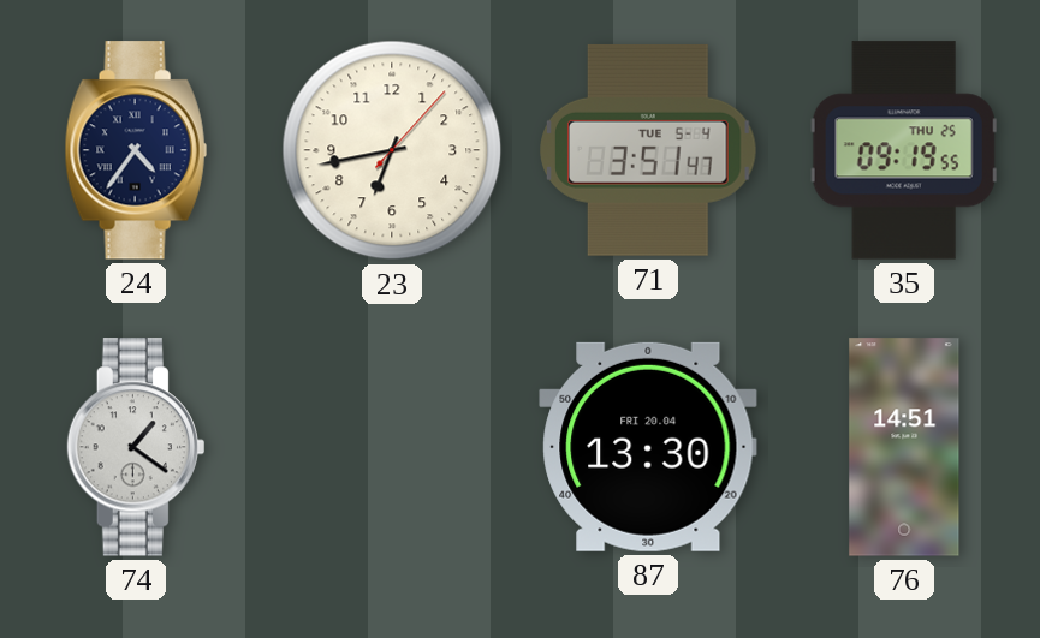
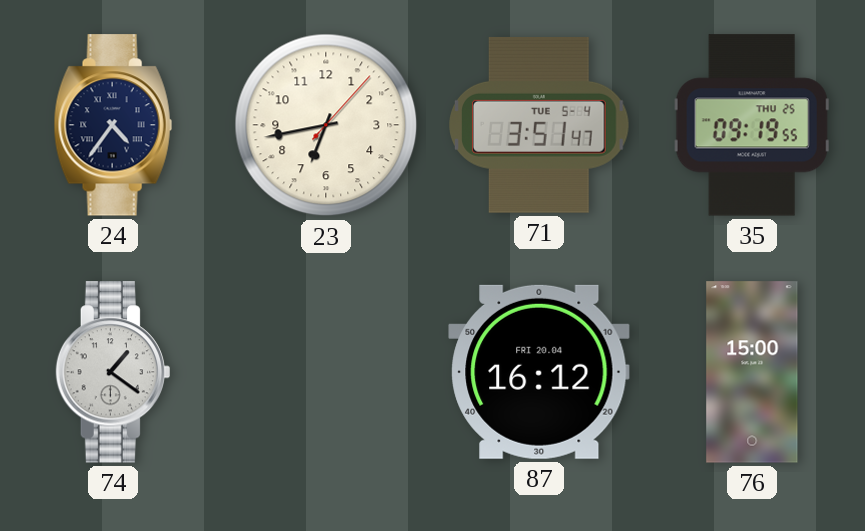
87: 13:30 -> 16:12
76: 14:51 -> 15:00
